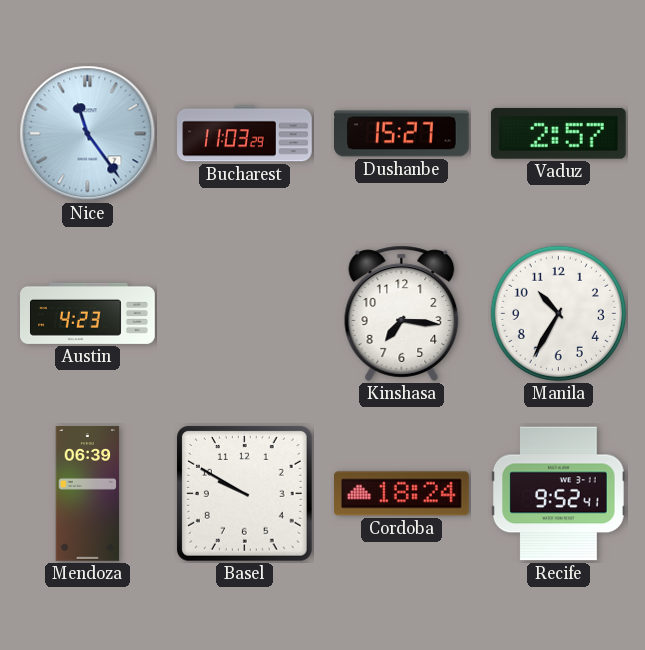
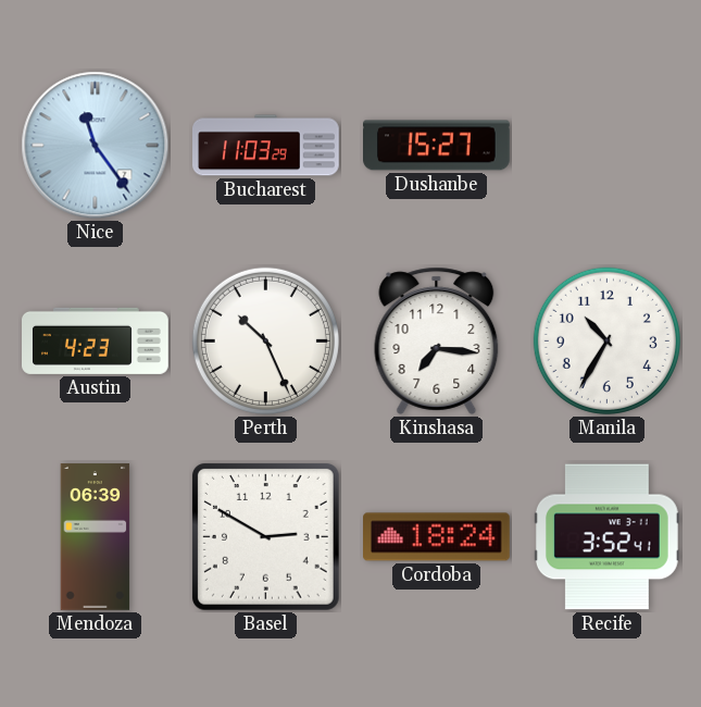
Vaduz: 2:57 -> none
Perth: none -> 10:26
Basel: 9:50 -> 2:50
Recife: 9:52 -> 3:52
